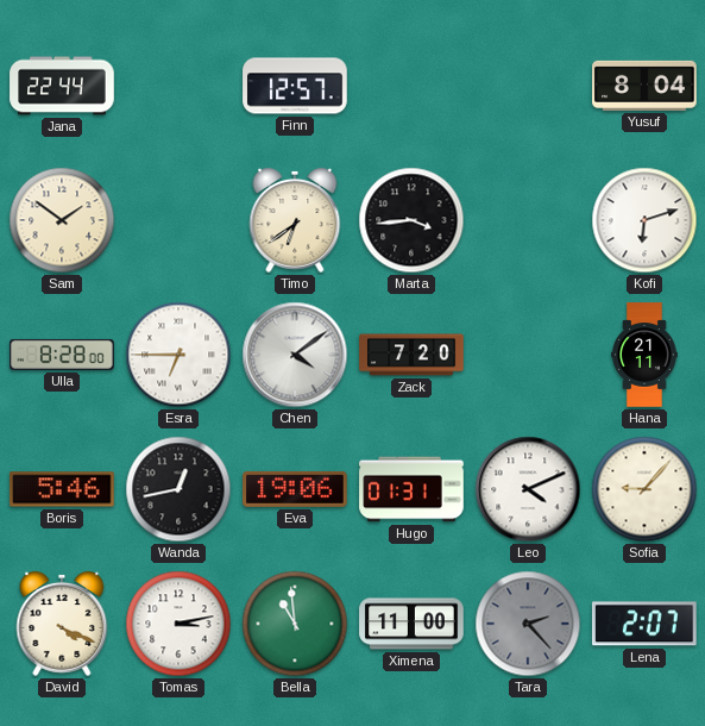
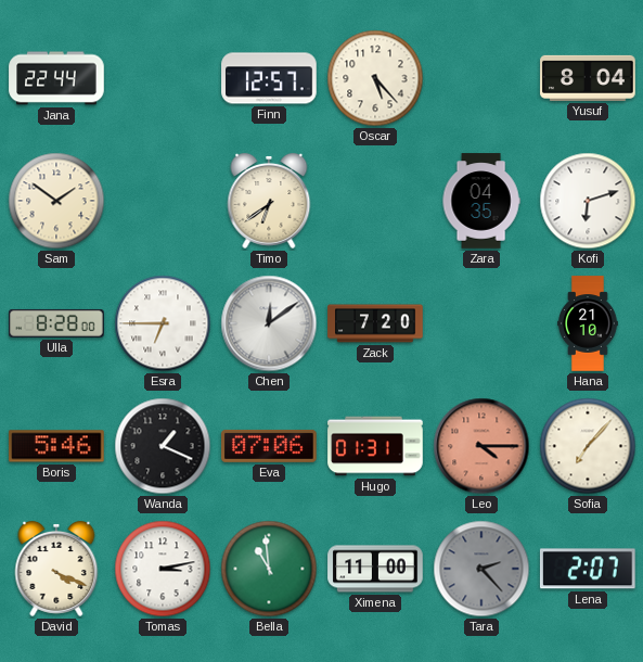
Oscar: none -> 5:23
Marta: 3:44 -> none
Zara: none -> 04:35
Chen: 4:09 -> 12:09
Hana: 21:11 -> 21:10
Wanda: 12:43 -> 1:19
Eva: 19:06 -> 07:06
Leo: 4:11 -> 4:15
Leo dial: white -> salmon
Sofia: 9:07 -> 7:07
